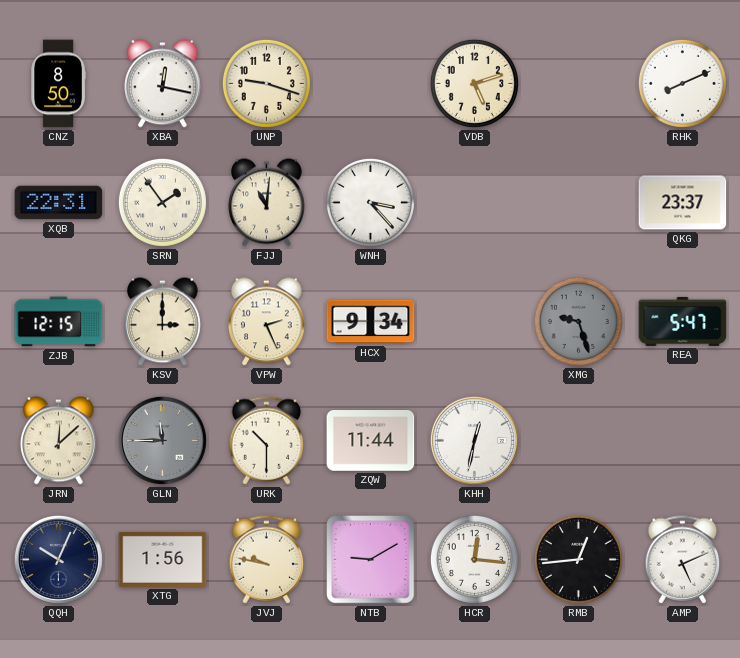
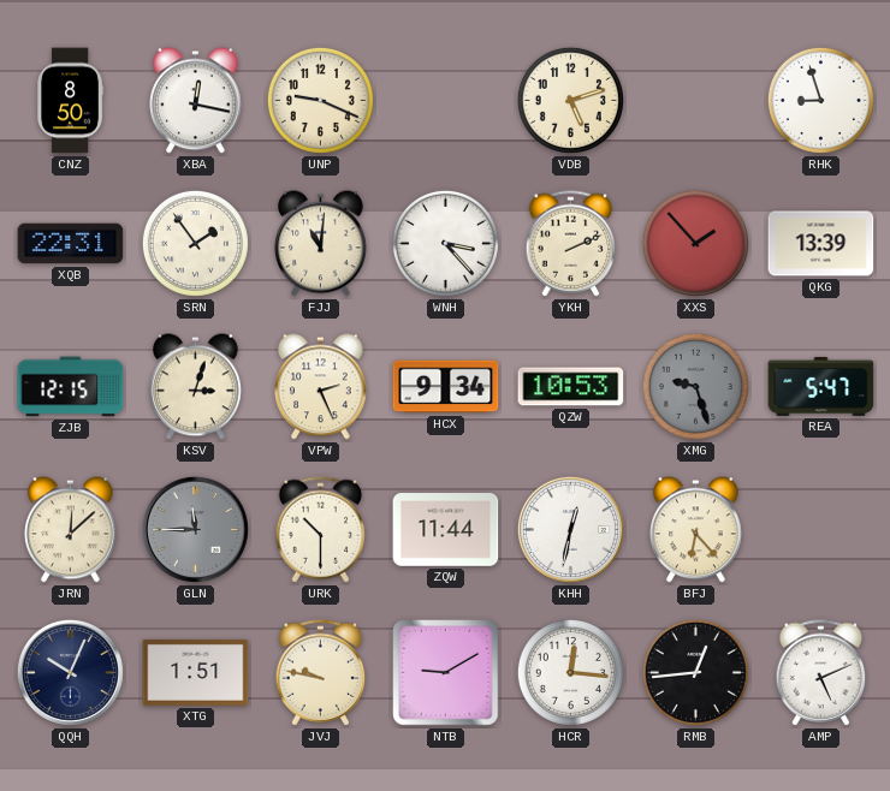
UNP: 9:18 -> 9:19
RHK: 8:11 -> 8:57
YKH: none -> 2:11
XXS: none -> 1:53
QKG: 23:37 -> 13:39
KSV: 3:00 -> 3:03
QZW: none -> 10:53
BFJ: none -> 6:23
XTG: 1:56 -> 1:51
